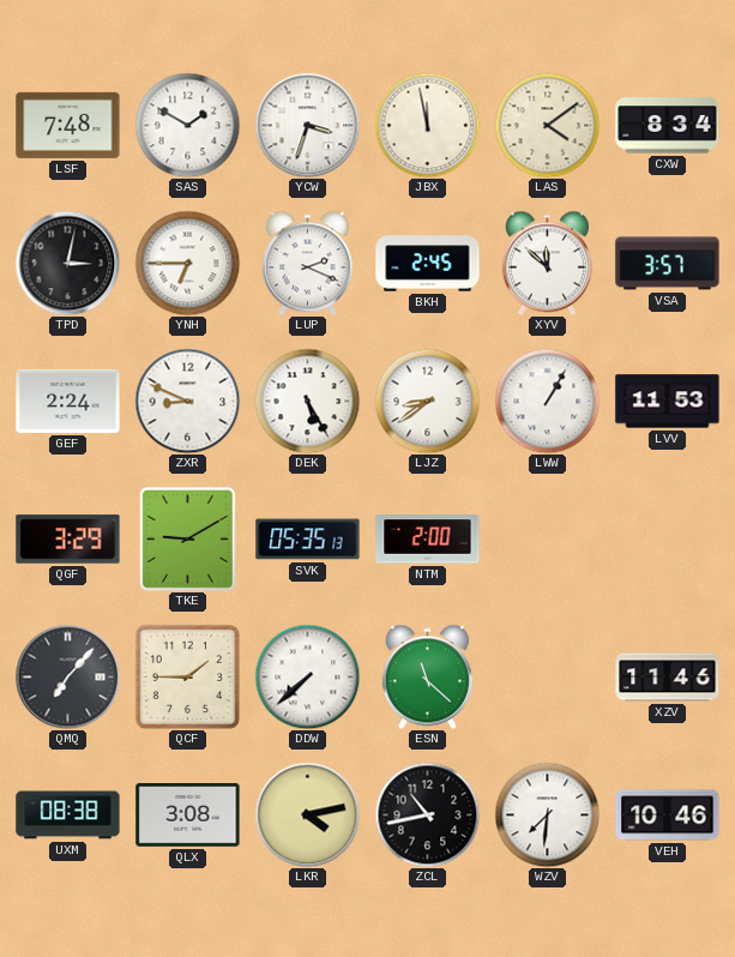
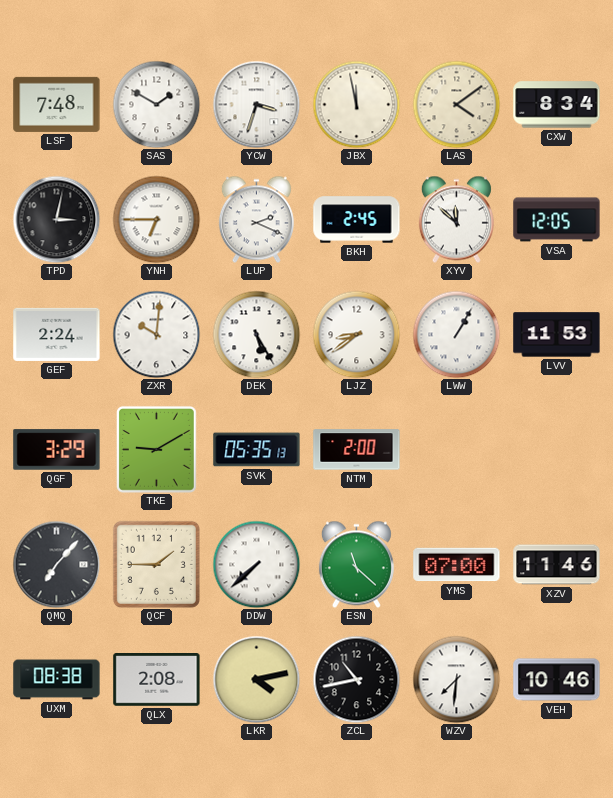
VSA: 3:57 -> 12:05
ZXR: 8:49 -> 10:01
YMS: none -> 07:00
QLX: 3:08 -> 2:08
